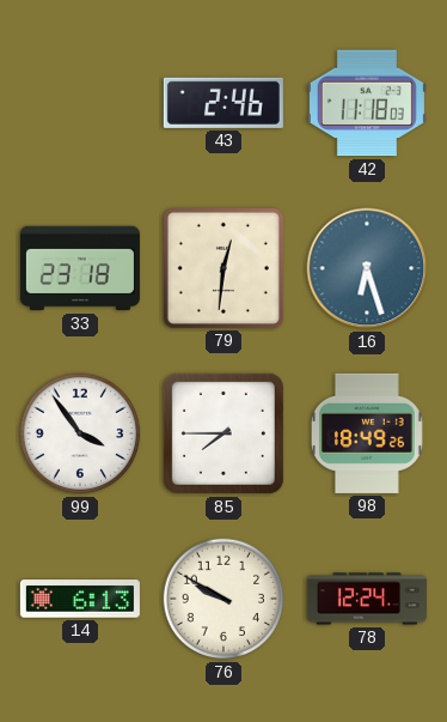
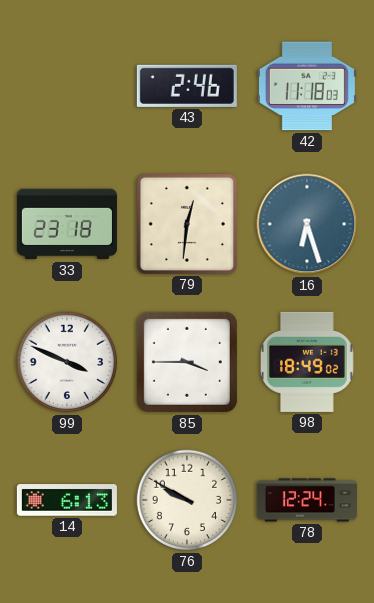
99: 3:54 -> 3:49
85: 7:45 -> 3:45
98: 18:49:26 -> 18:49:02
